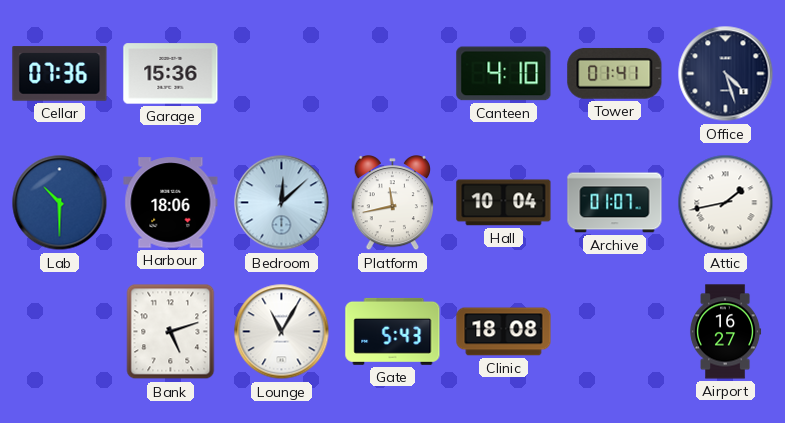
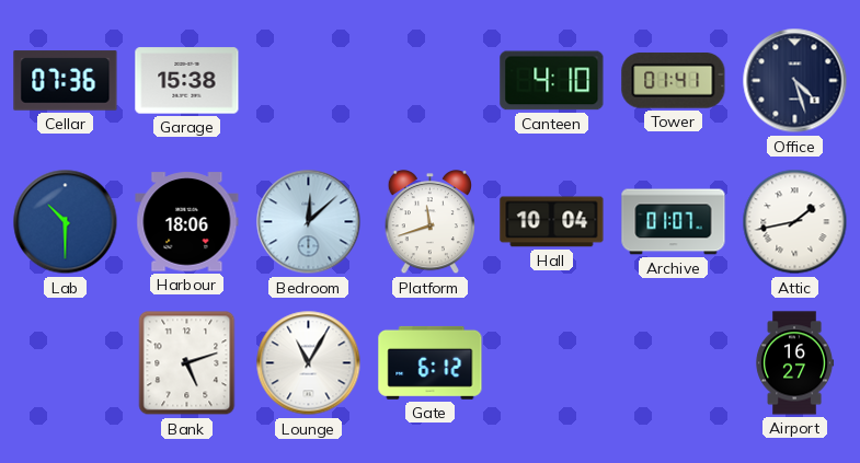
Garage: 15:36 -> 15:38
Platform: 11:43 -> 11:42
Gate: 5:43 -> 6:12
Clinic: 18:08 -> none
